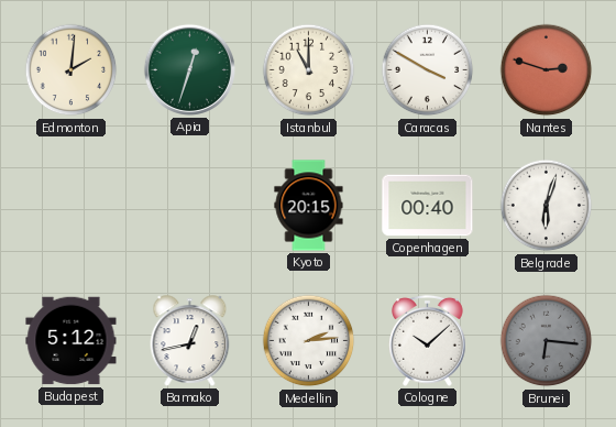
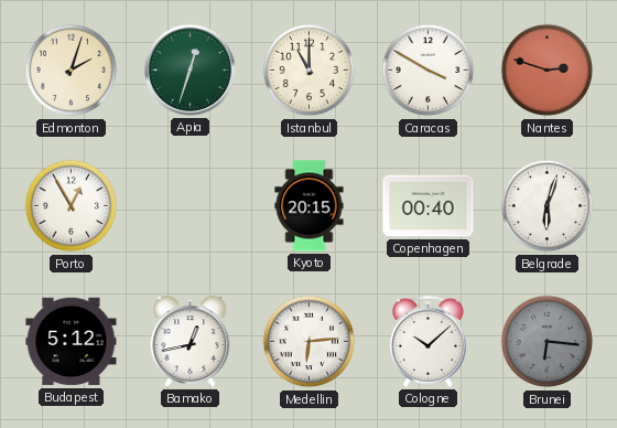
Edmonton: 2:01 -> 2:03
Porto: none -> 12:55
Medellin: 2:14 -> 6:14
